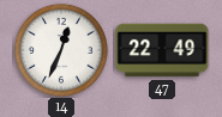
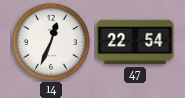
47: 22:49 -> 22:54
